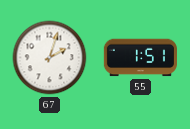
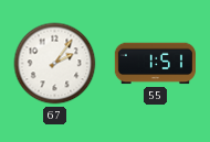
67: 2:03 -> 2:06
